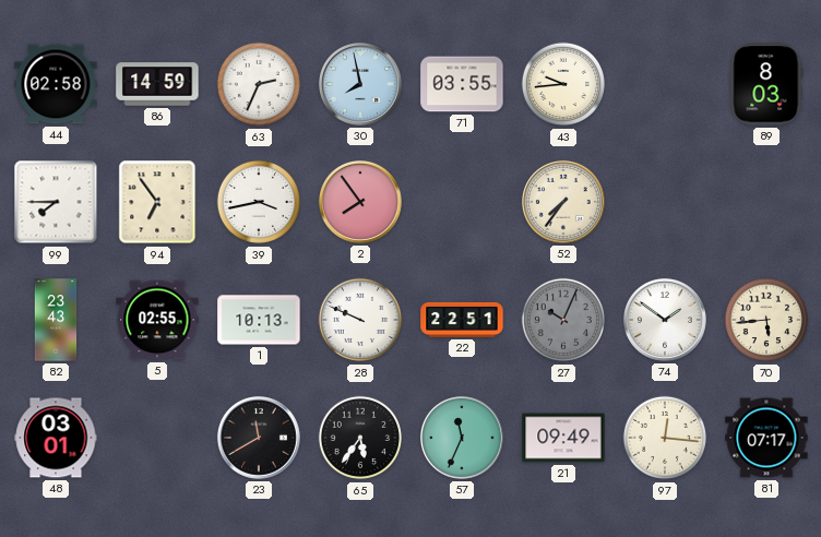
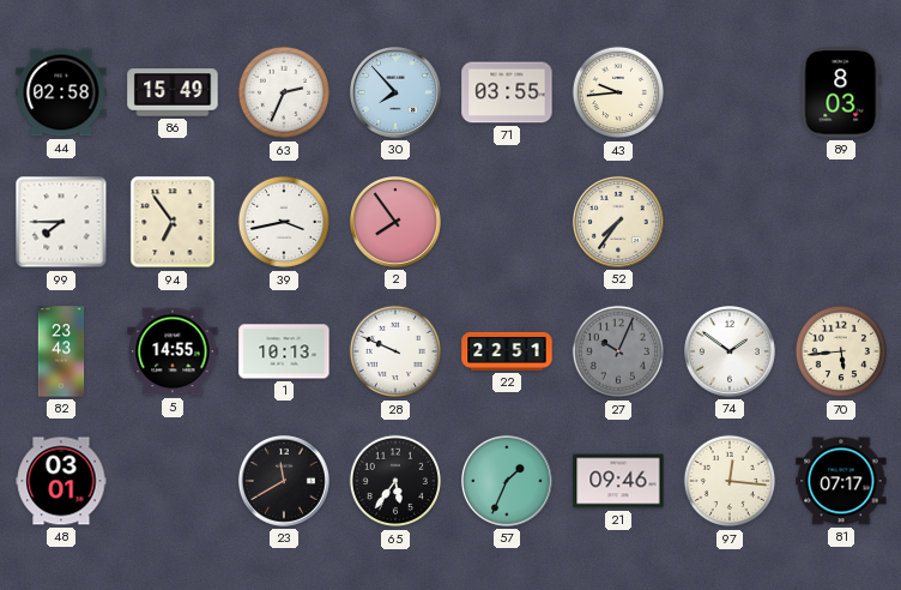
86: 14:59 -> 15:49
30: 7:58 -> 7:53
5: 02:55 -> 14:55
57: 11:34 -> 1:34
21: 09:49 -> 09:46
